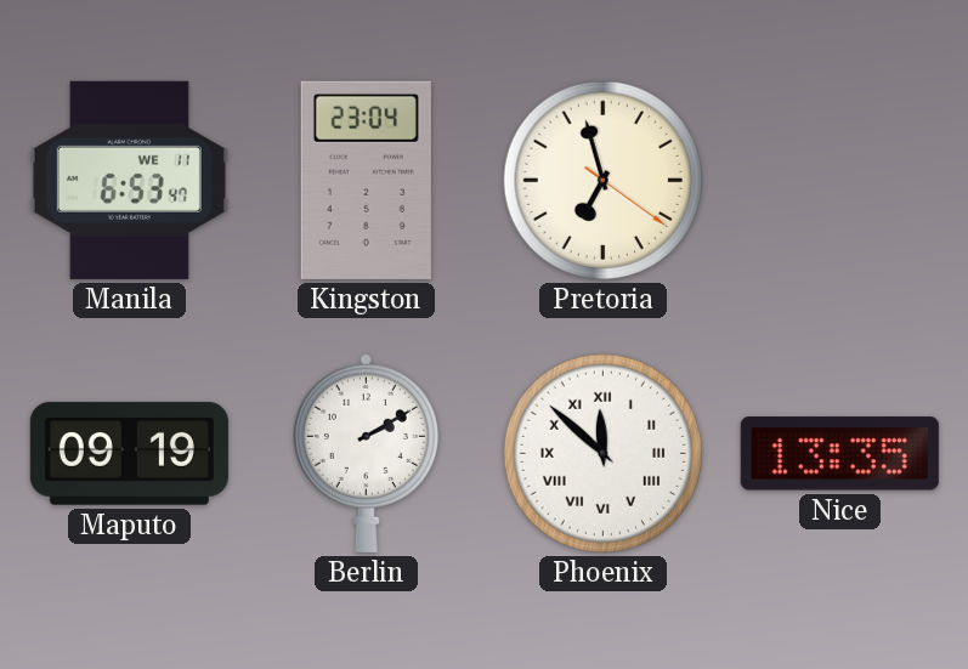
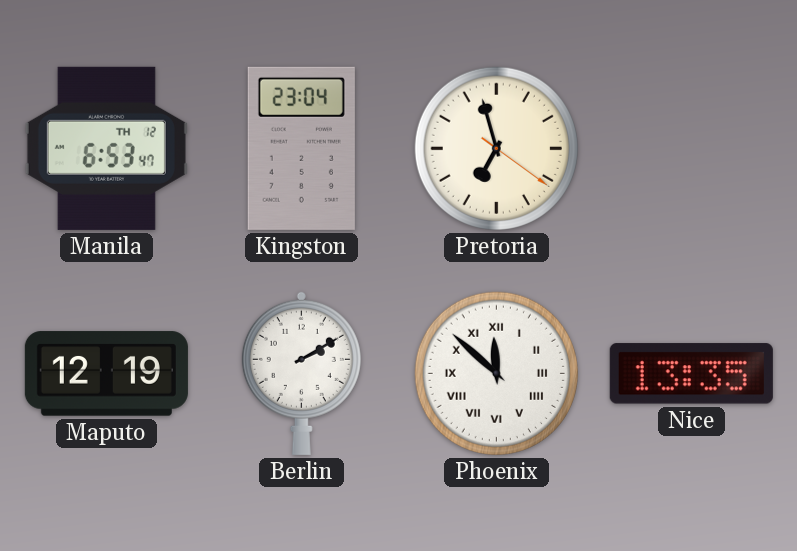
Manila date: WE 11 -> TH 12
Maputo: 09:19 -> 12:19
